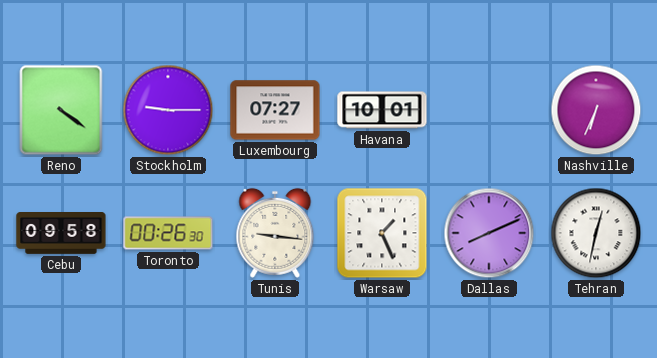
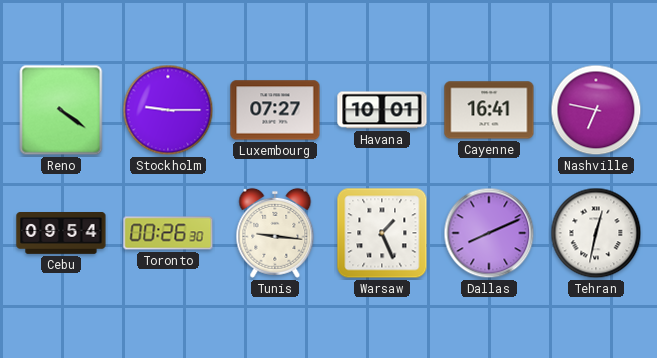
Cayenne: none -> 16:41
Nashville: 6:34 -> 6:47
Cebu: 09:58 -> 09:54
